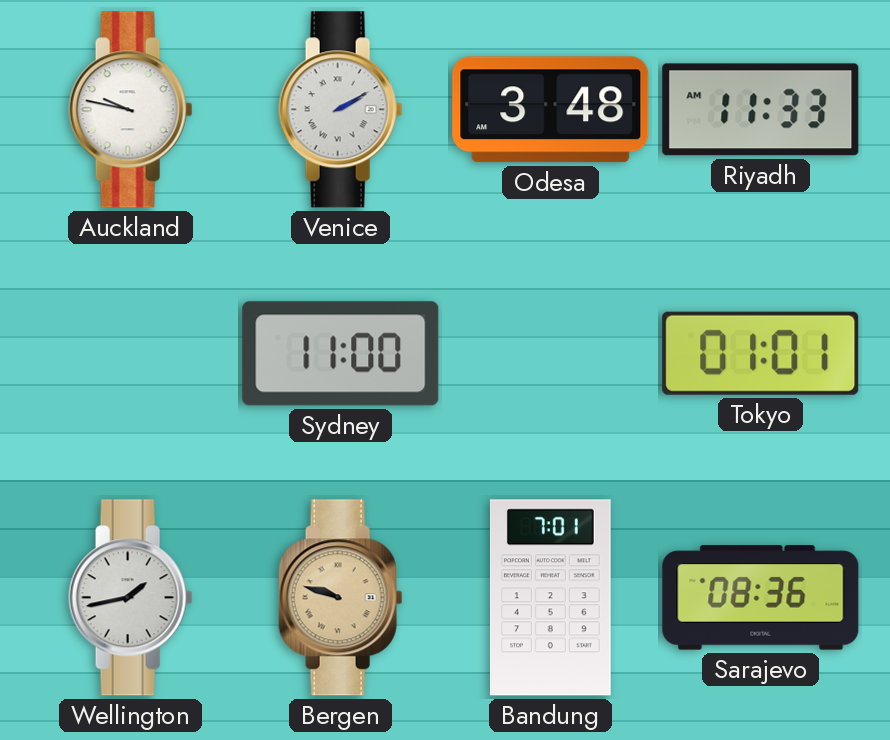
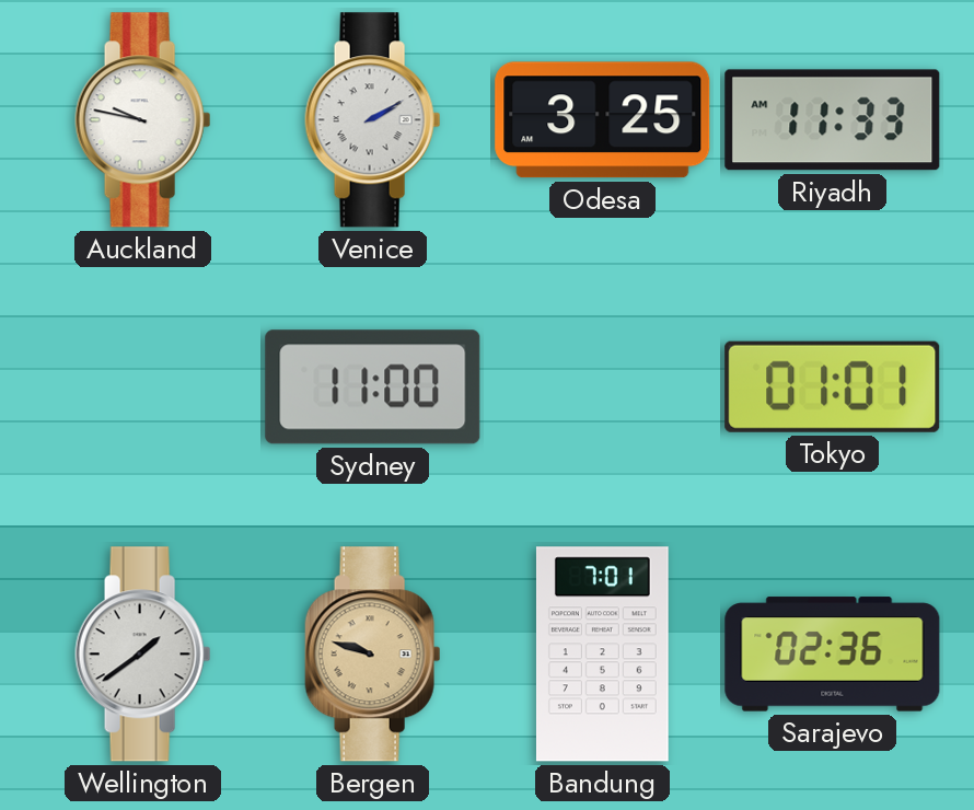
Odesa: 3:48 -> 3:25
Wellington: 1:43 -> 1:39
Sarajevo: 08:36 -> 02:36
